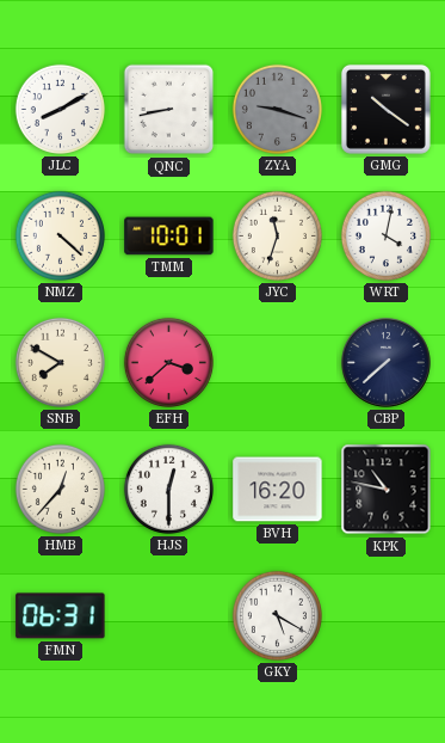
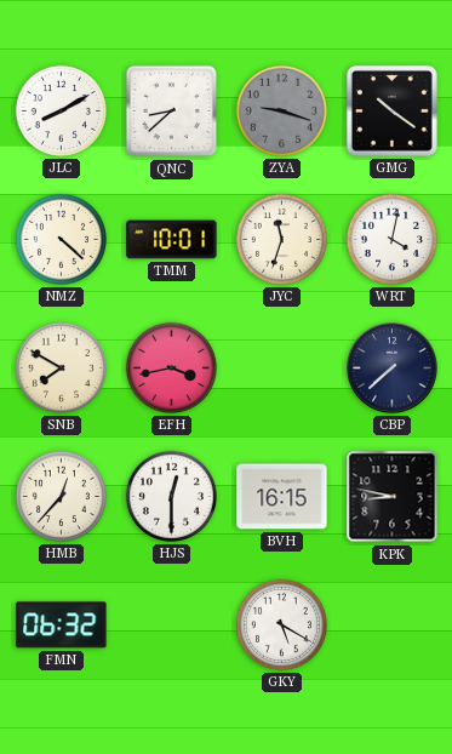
QNC: 8:43 -> 8:38
EFH: 3:38 -> 3:43
BVH: 16:20 -> 16:15
KPK: 10:47 -> 8:47
FMN: 06:31 -> 06:32
